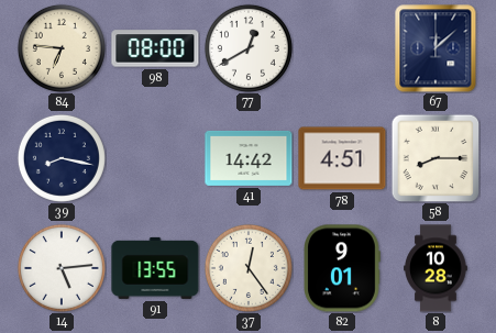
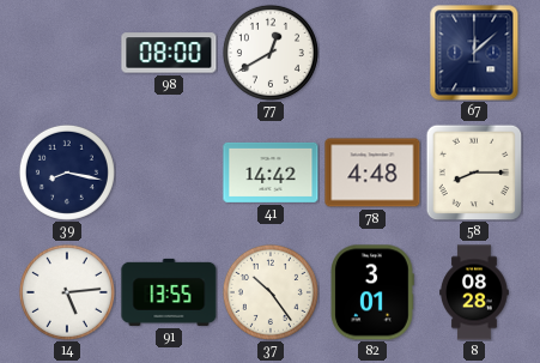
84: 6:46 -> none
78: 4:51 -> 4:48
37: 12:24 -> 10:24
82: 9:01 -> 3:01
8: 10:28 -> 08:28
